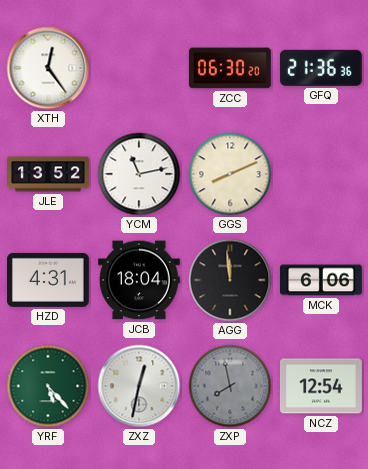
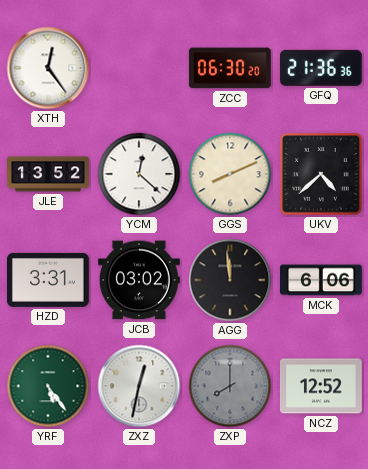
YCM: 11:13 -> 12:22
UKV: none -> 4:38
HZD: 4:31 -> 3:31
JCB: 18:04 -> 03:02
YRF: 5:23 -> 5:24
ZXP: 7:58 -> 8:00
NCZ: 12:54 -> 12:52
